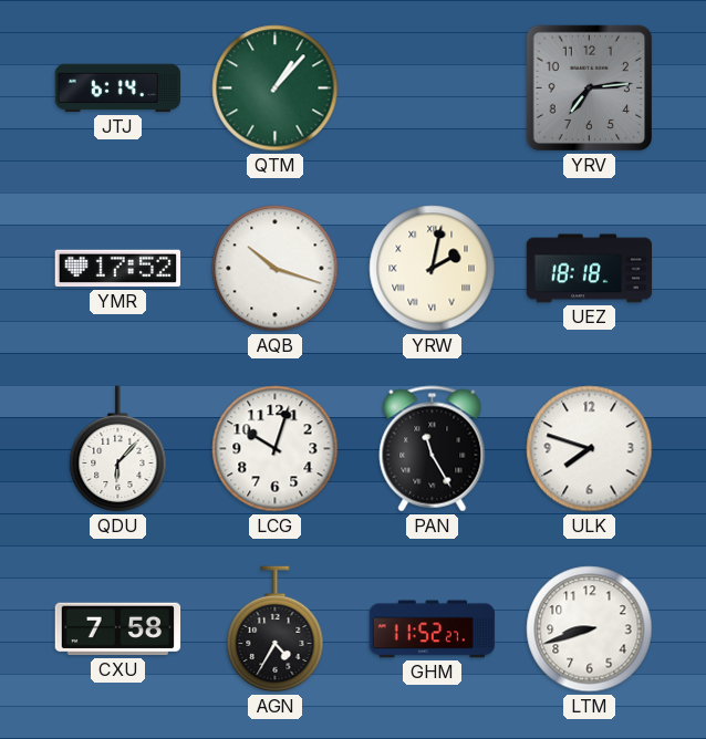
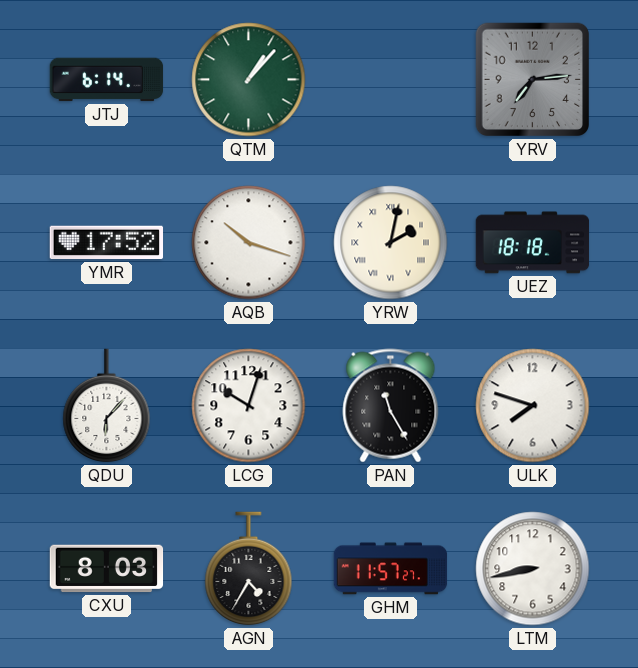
CXU: 7:58 -> 8:03
GHM: 11:52 -> 11:57
LTM: 8:42 -> 8:43
